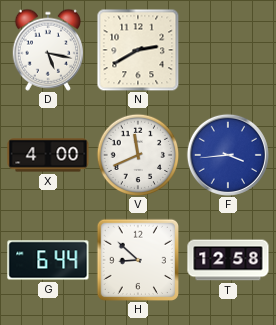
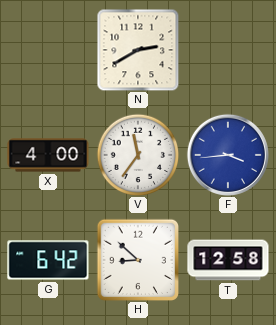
D: 5:17 -> none
V: 11:41 -> 11:36
G: 6:44 -> 6:42
